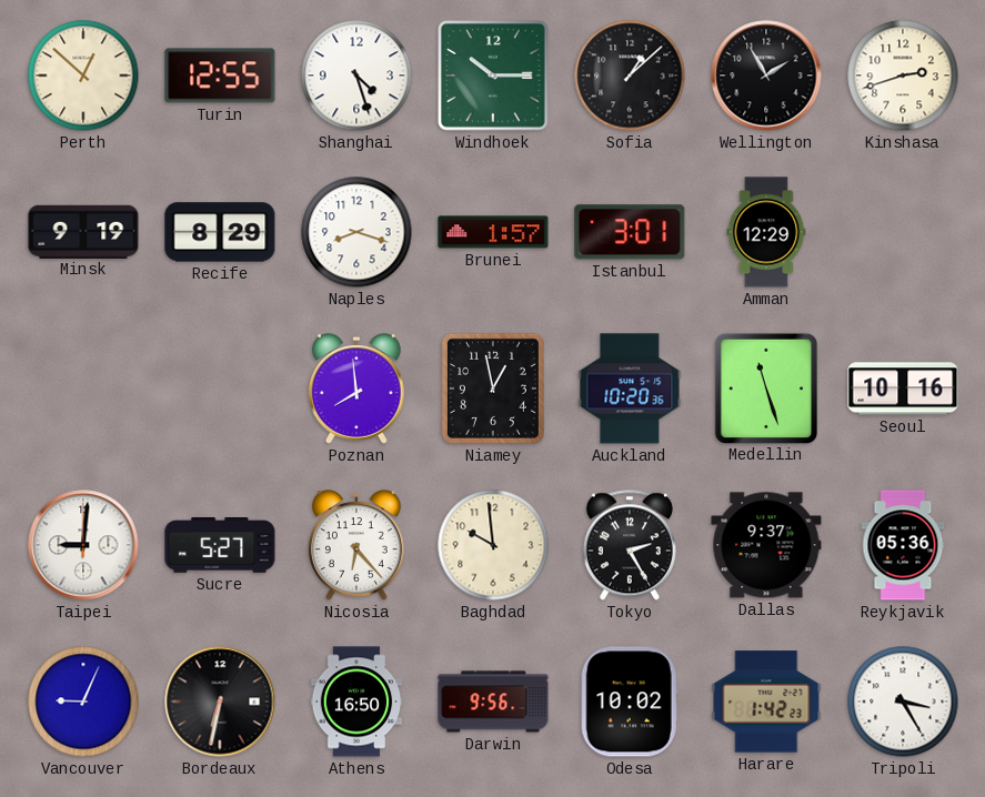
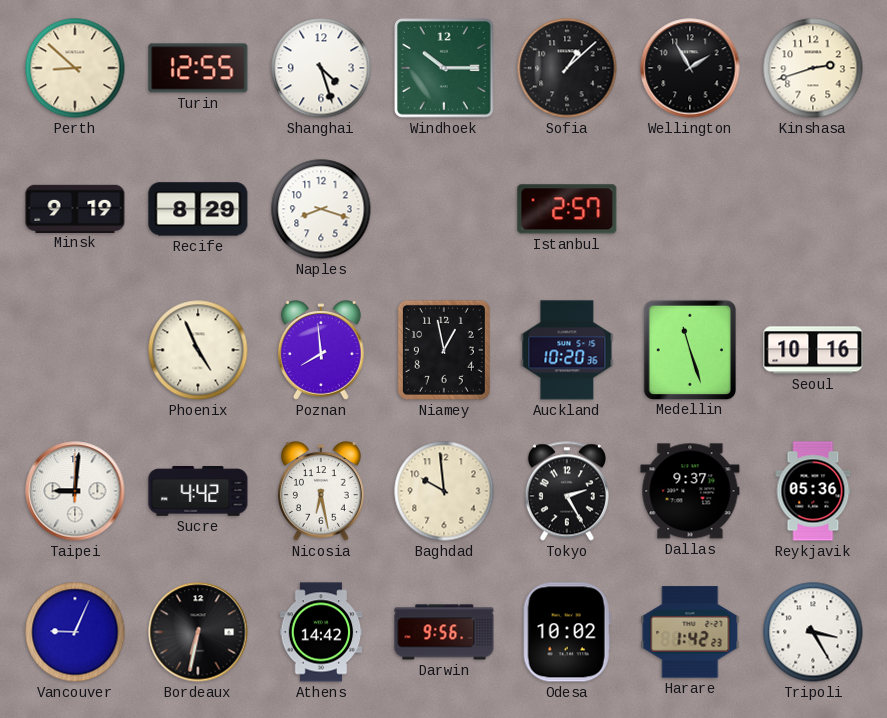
Perth: 12:52 -> 8:52
Brunei: 1:57 -> none
Istanbul: 3:01 -> 2:57
Amman: 12:29 -> none
Phoenix: none -> 4:56
Sucre: 5:27 -> 4:42
Nicosia: 6:23 -> 6:28
Athens: 16:50 -> 14:42
